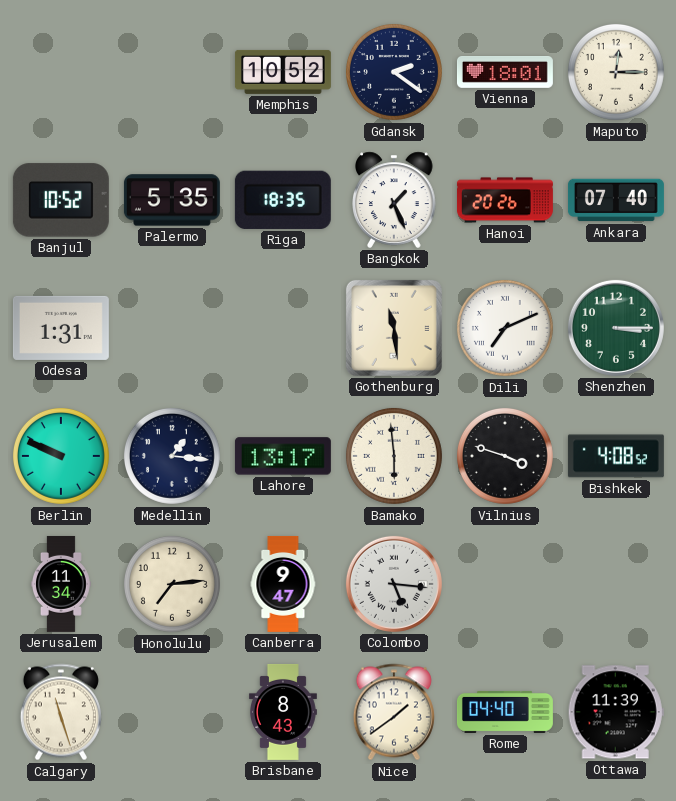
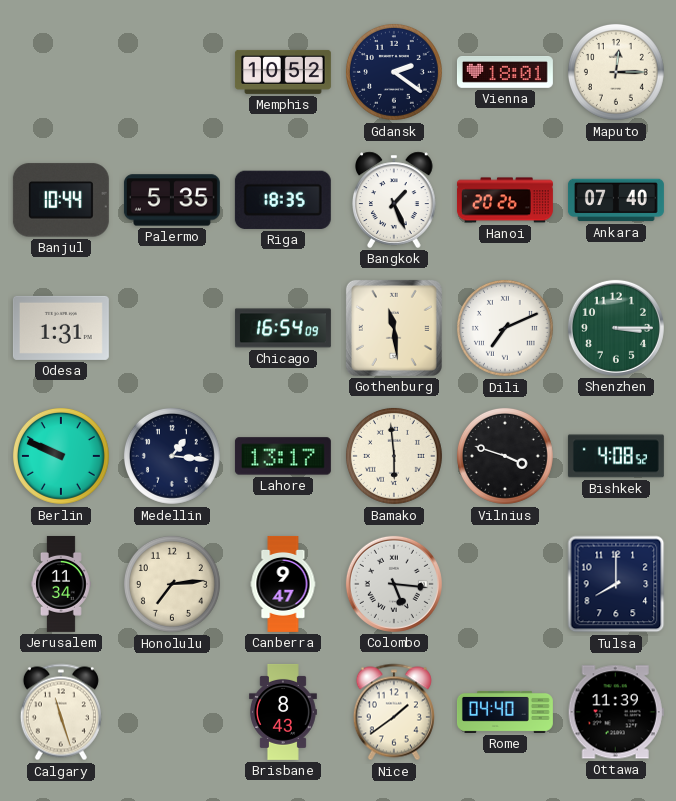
Banjul: 10:52 -> 10:44
Chicago: none -> 16:54
Tulsa: none -> 8:00
